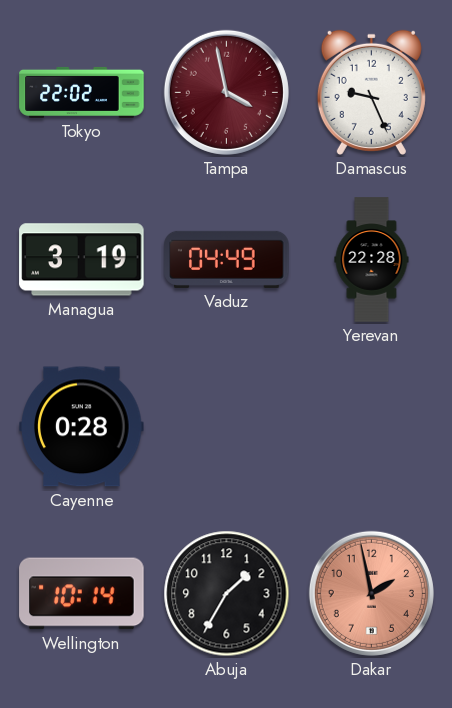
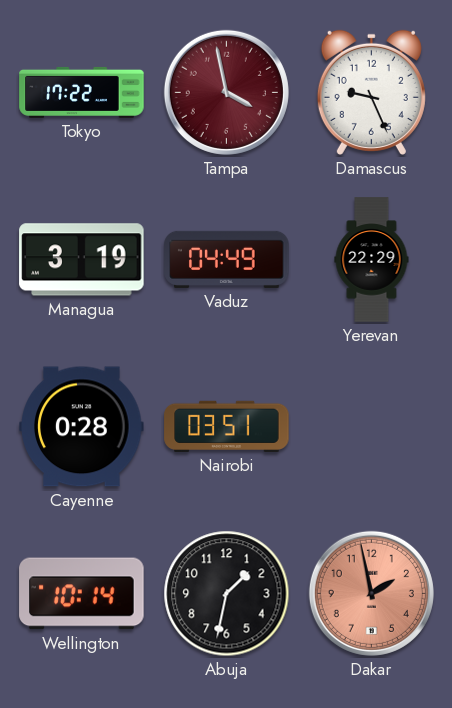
Tokyo: 22:02 -> 17:22
Yerevan: 22:28 -> 22:29
Nairobi: none -> 03:51
Abuja: 1:35 -> 1:32
